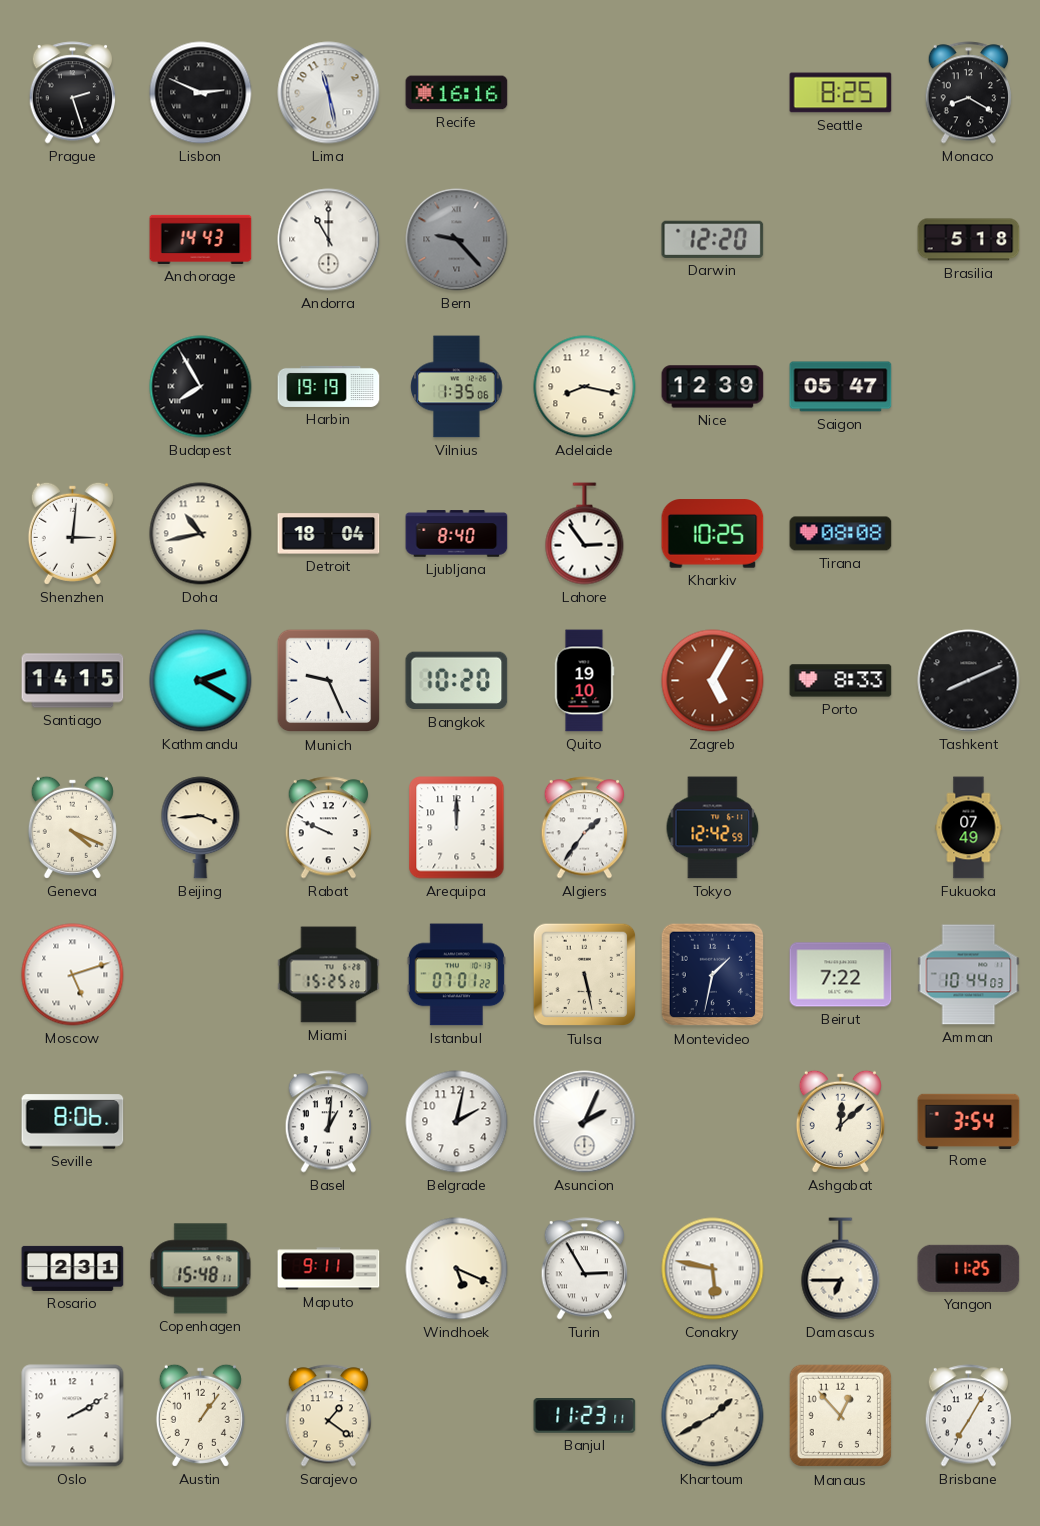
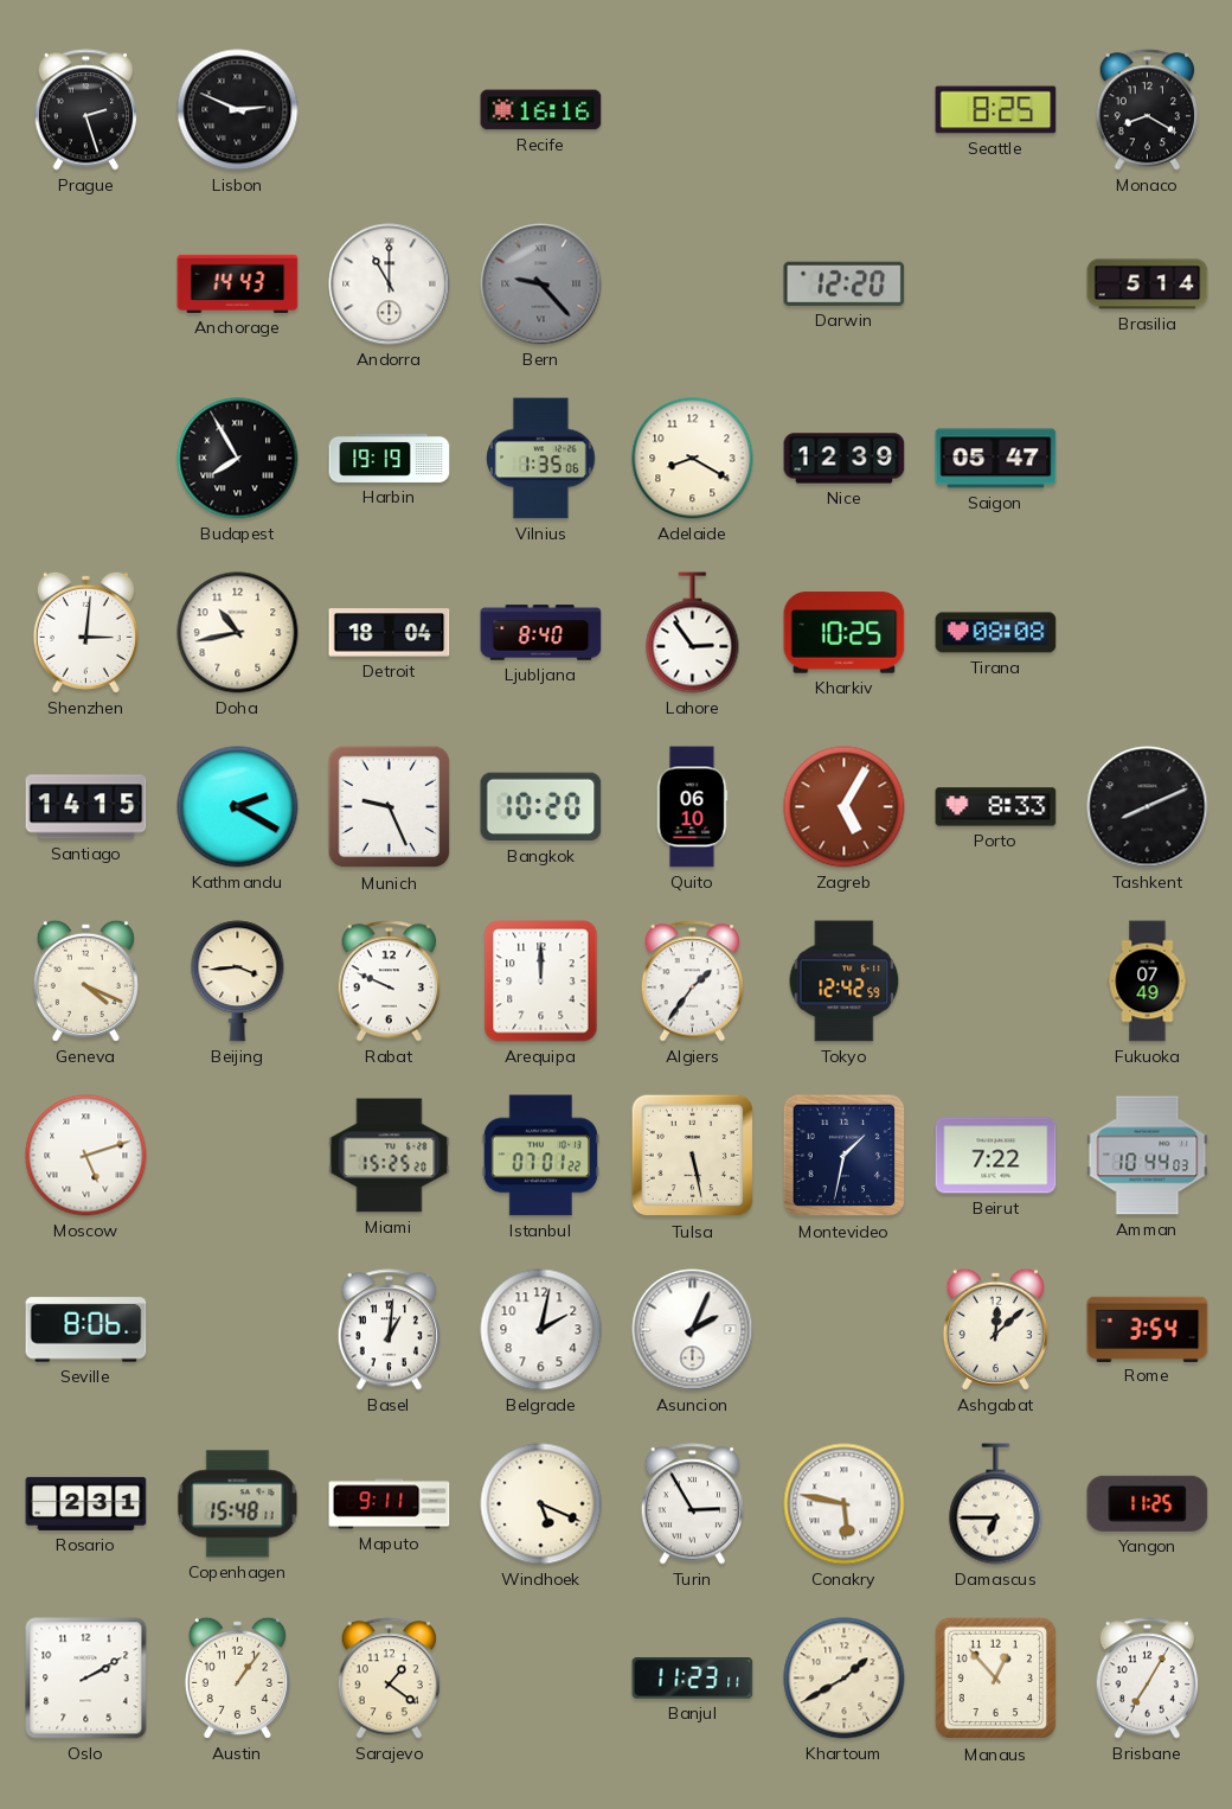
Lima: 11:28 -> none
Brasilia: 5:18 -> 5:14
Adelaide: 8:17 -> 8:20
Quito: 19:10 -> 06:10
